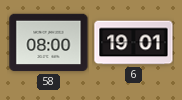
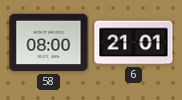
6: 19:01 -> 21:01
